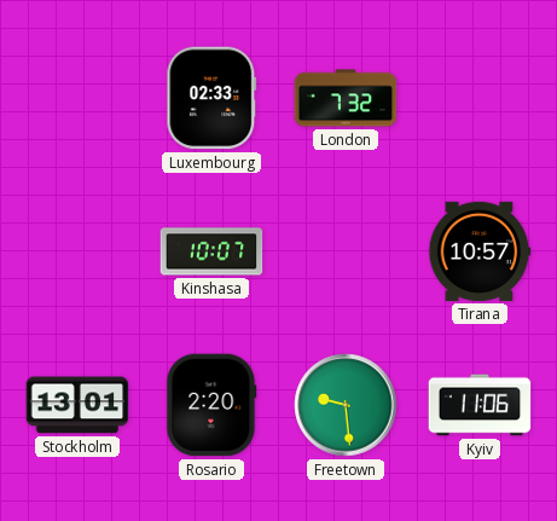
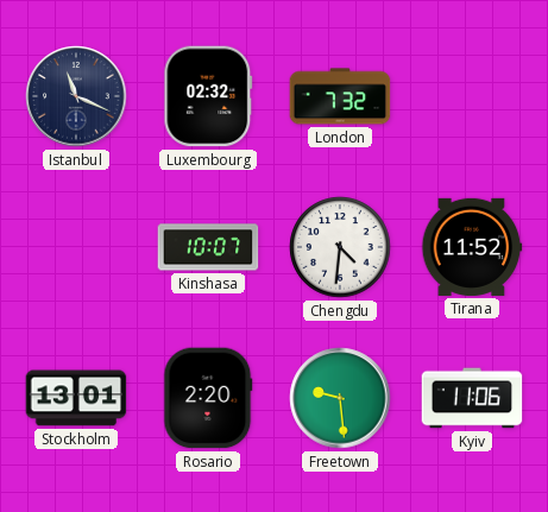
Istanbul: none -> 11:19
Luxembourg: 02:33 -> 02:32
Chengdu: none -> 4:31
Tirana: 10:57 -> 11:52
